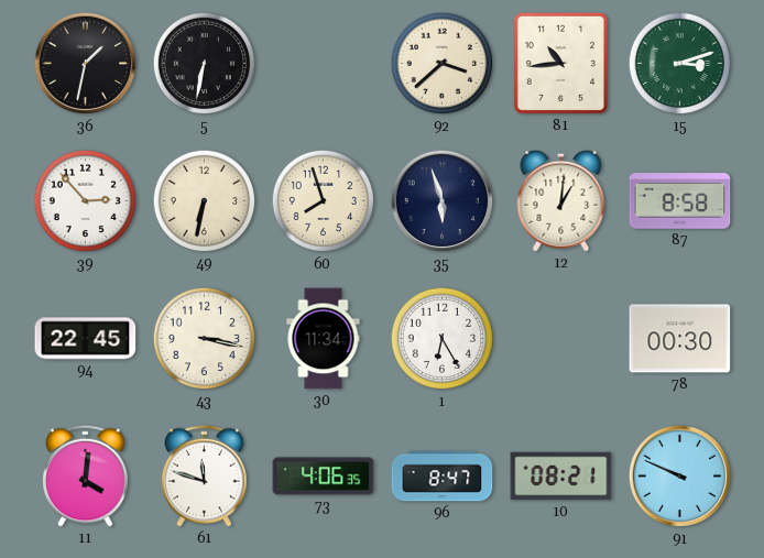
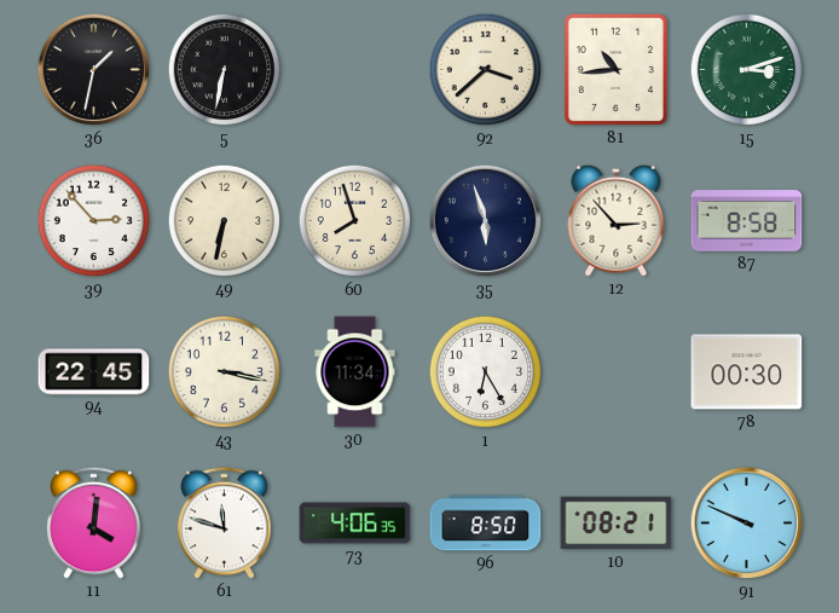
12: 1:01 -> 2:53
96: 8:47 -> 8:50
